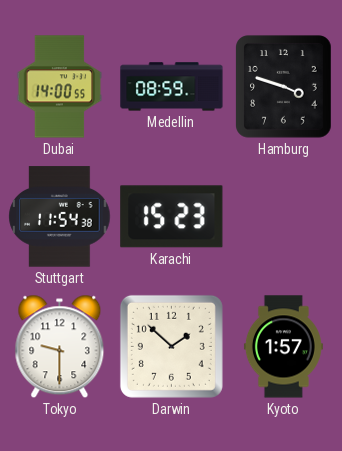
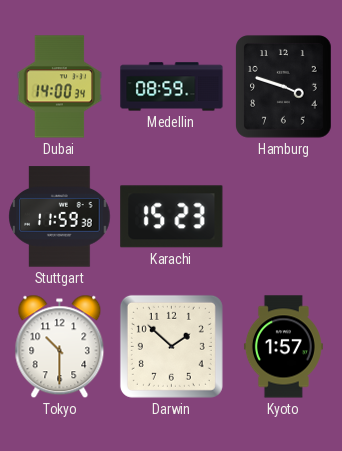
Dubai: 14:00:55 -> 14:00:34
Stuttgart: 11:54 -> 11:59
Tokyo: 9:30 -> 10:30
